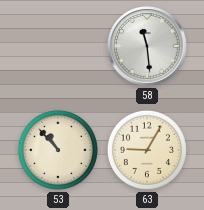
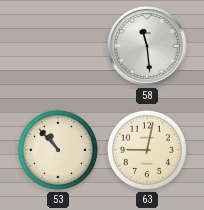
63: 9:05 -> 9:02
